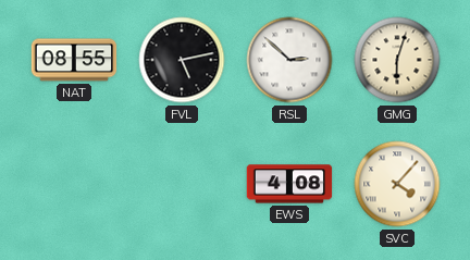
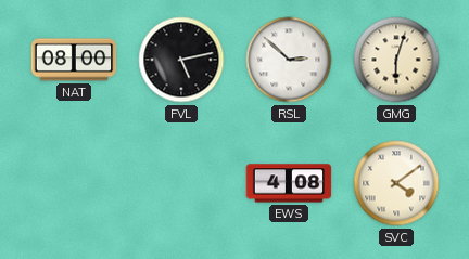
NAT: 08:55 -> 08:00
SVC: 4:07 -> 4:09
